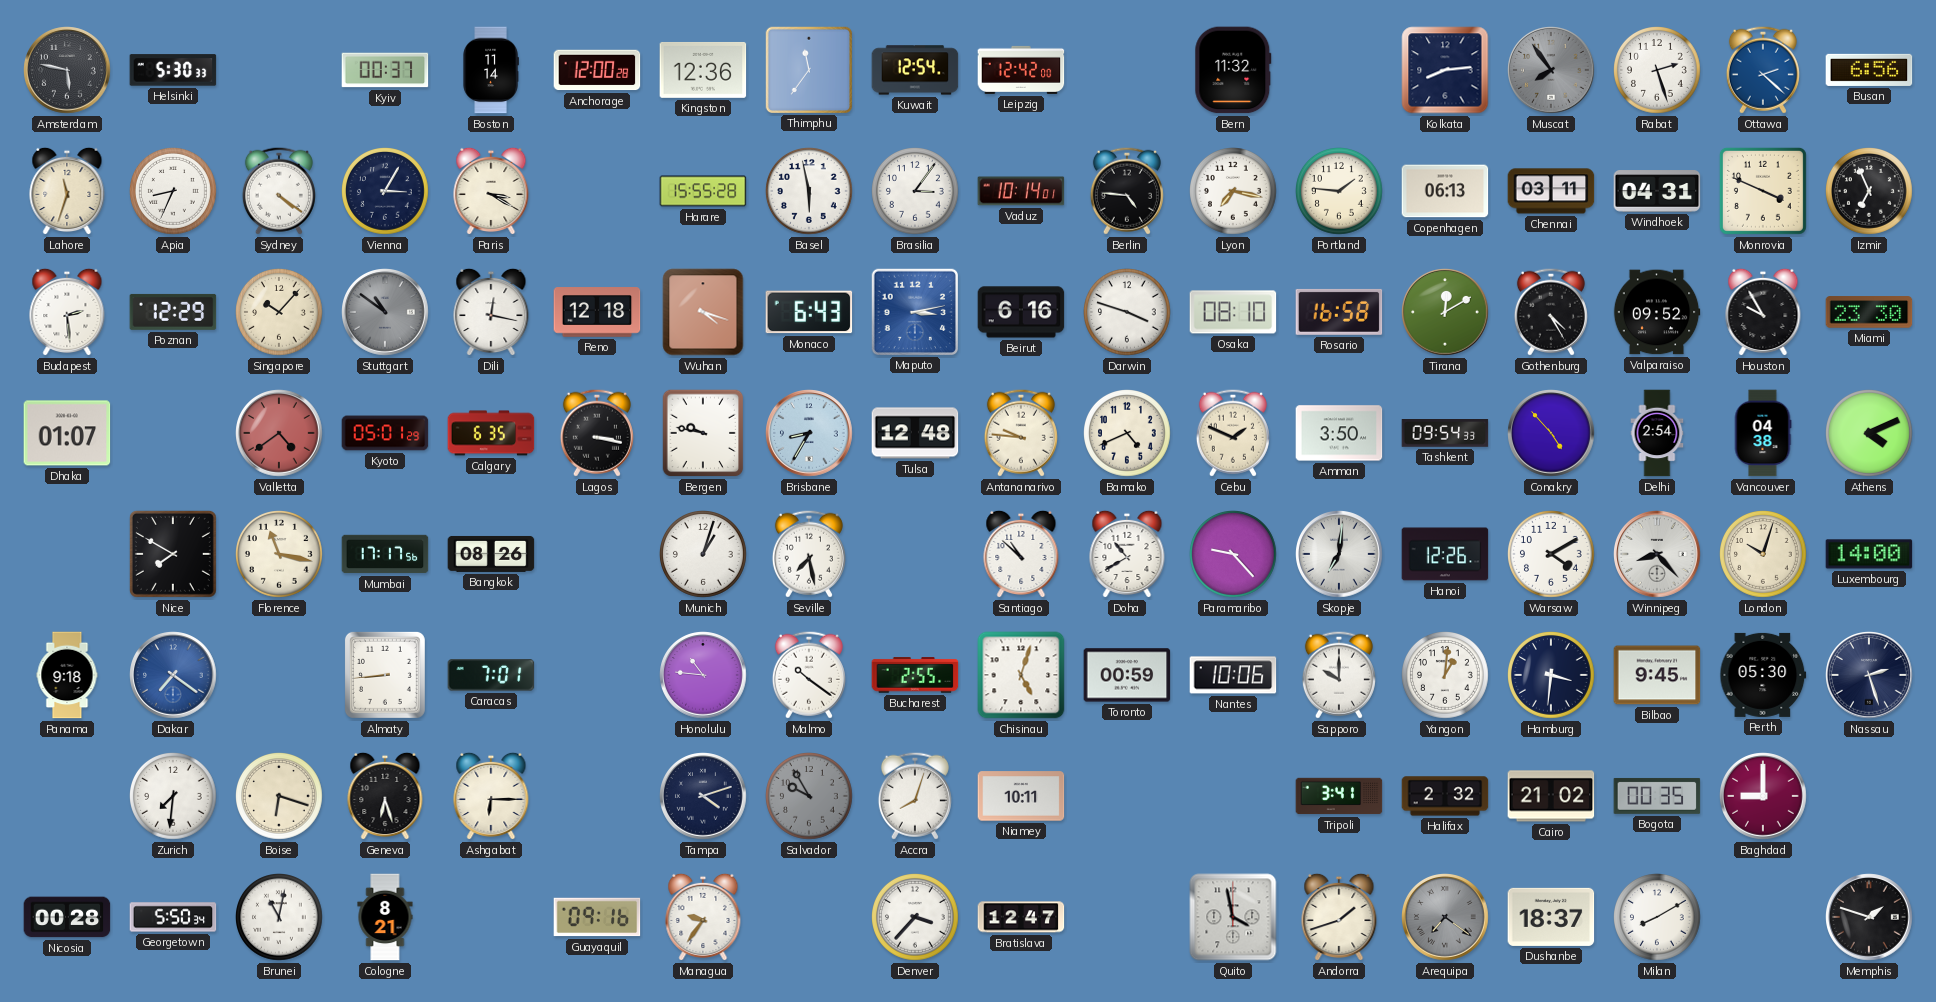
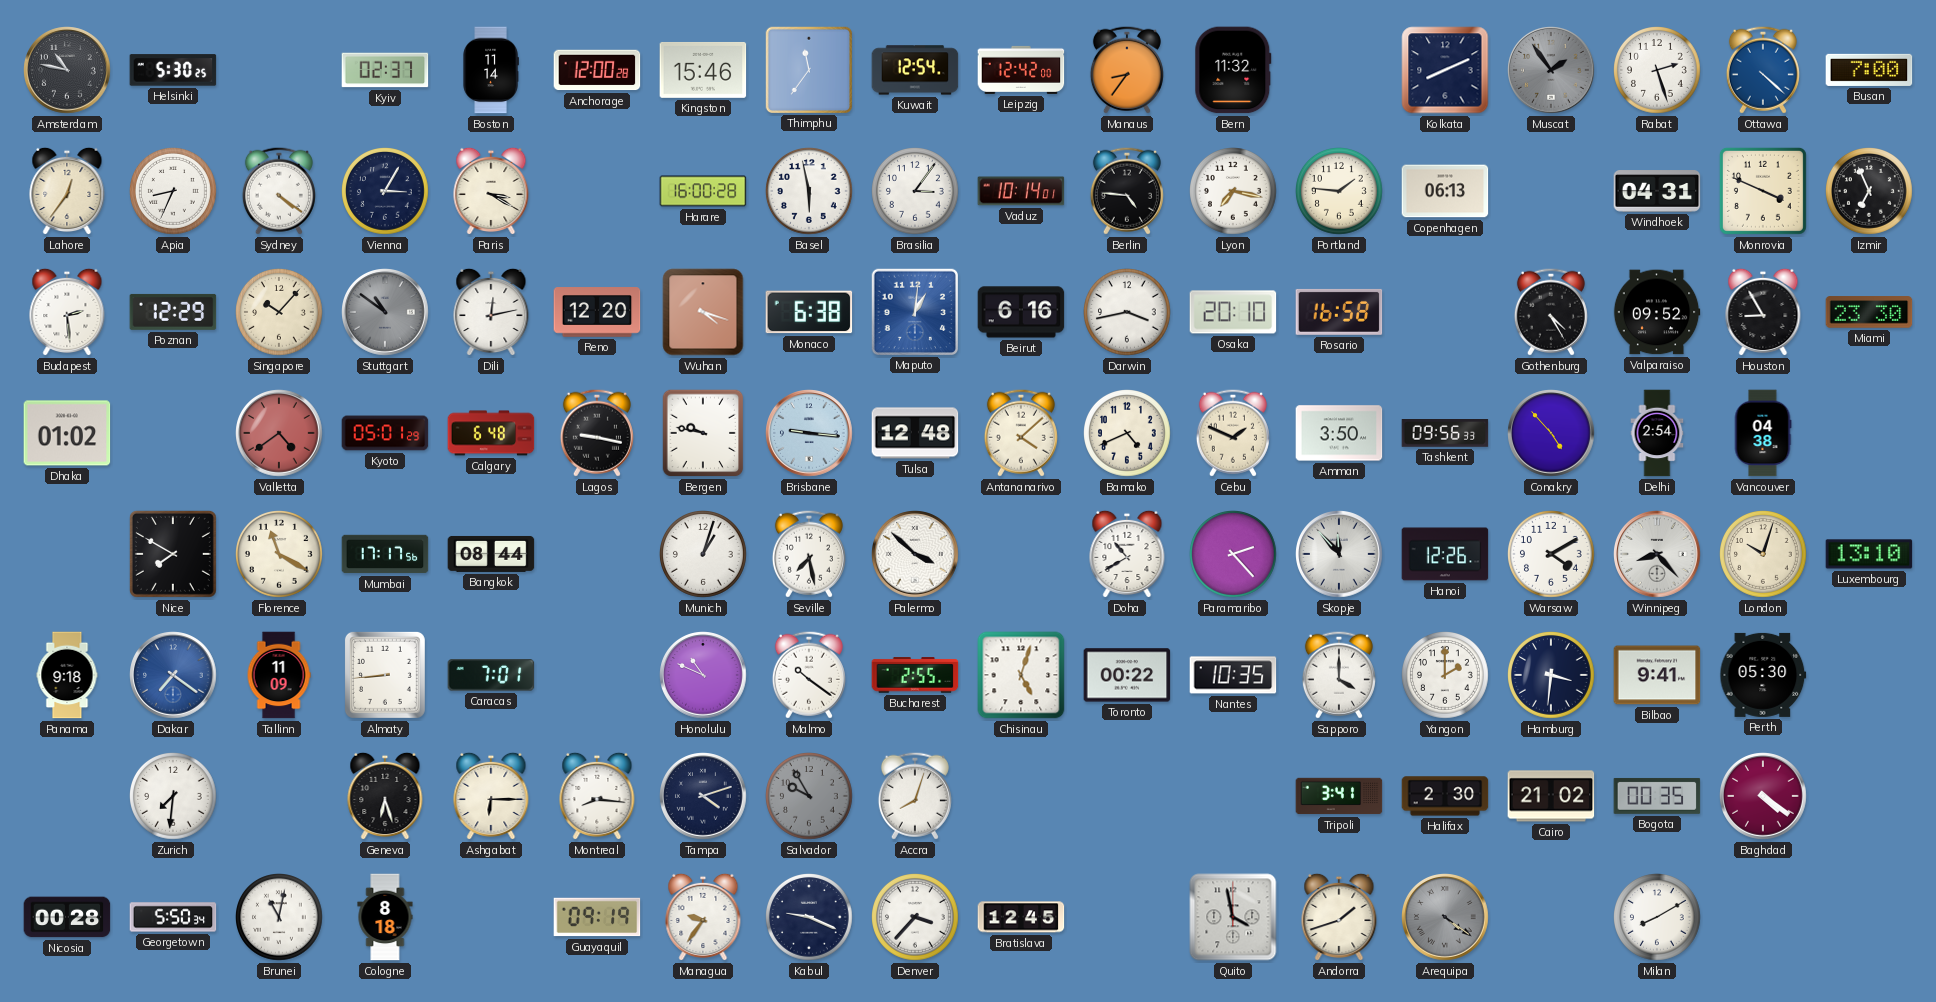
Amsterdam: 5:47 -> 10:47
Helsinki: 5:30:33 -> 5:30:25
Kyiv: 00:37 -> 02:37
Kingston: 12:36 -> 15:46
Manaus: none -> 8:36
Kolkata: 8:14 -> 8:11
Muscat: 7:54 -> 1:54
Ottawa: 2:22 -> 4:22
Busan: 6:56 -> 7:00
Lahore: 11:33 -> 12:36
Harare: 15:55 -> 16:00
Chennai: 03:11 -> none
Dili: 12:17 -> 12:13
Reno: 12:18 -> 12:20
Monaco: 6:43 -> 6:38
Maputo: 3:13 -> 1:01
Darwin: 3:48 -> 3:43
Osaka: 08:10 -> 20:10
Tirana: 12:10 -> none
Houston: 9:55 -> 8:55
Dhaka: 01:07 -> 01:02
Calgary: 6:35 -> 6:48
Lagos: 3:17 -> 9:17
Brisbane: 8:35 -> 9:16
Antananarivo: 9:46 -> 4:08
Tashkent: 09:54 -> 09:56
Athens: 4:11 -> none
Florence: 11:17 -> 11:20
Bangkok: 08:26 -> 08:44
Palermo: none -> 3:52
Santiago: 10:52 -> none
Paramaribo: 9:23 -> 2:23
Skopje: 7:01 -> 11:53
Luxembourg: 14:00 -> 13:10
Tallinn: none -> 11:09
Honolulu: 10:46 -> 10:49
Toronto: 00:59 -> 00:22
Nantes: 10:06 -> 10:35
Sapporo: 10:00 -> 4:00
Yangon: 1:01 -> 2:00
Bilbao: 9:45 -> 9:41
Nassau: 2:27 -> none
Boise: 6:18 -> none
Montreal: none -> 8:16
Niamey: 10:11 -> none
Halifax: 2:32 -> 2:30
Baghdad: 9:00 -> 4:21
Cologne: 8:21 -> 8:18
Guayaquil: 09:16 -> 09:19
Kabul: none -> 9:19
Bratislava: 12:47 -> 12:45
Arequipa: 7:21 -> 4:21
Dushanbe: 18:37 -> none
Memphis: 1:48 -> none
